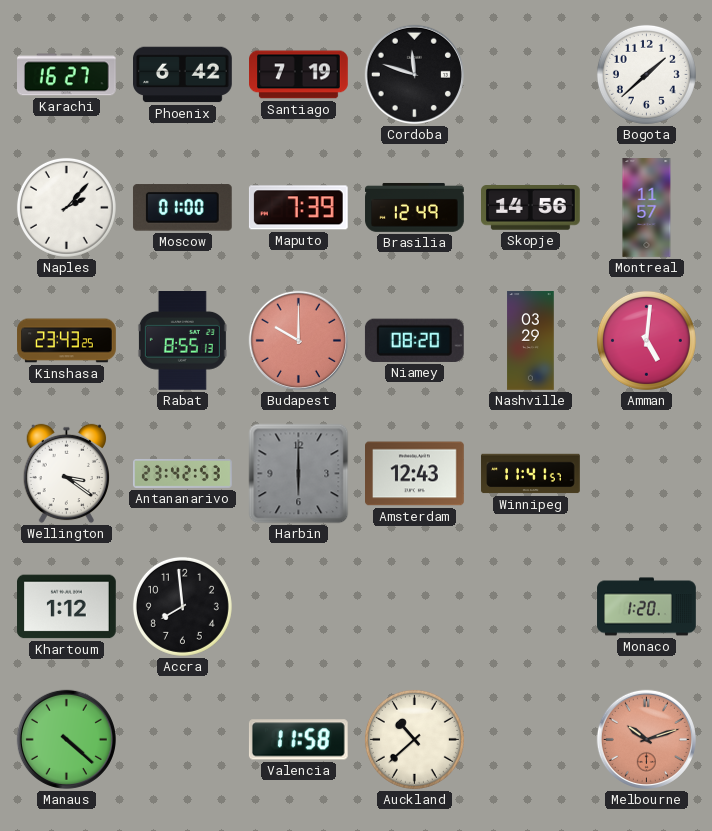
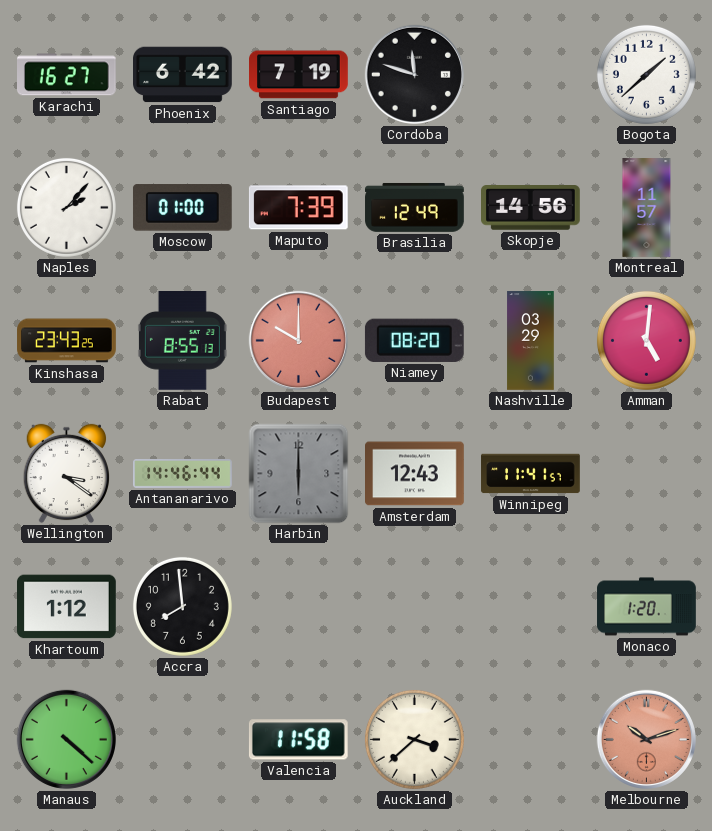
Antananarivo: 23:42 -> 14:46
Auckland: 10:38 -> 3:38
